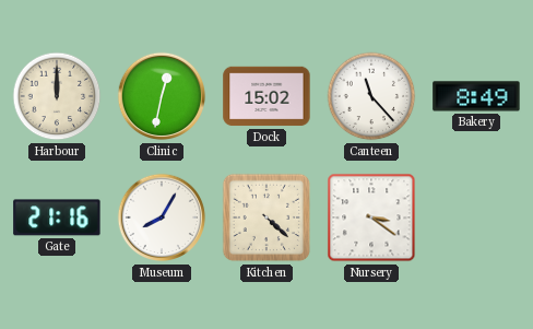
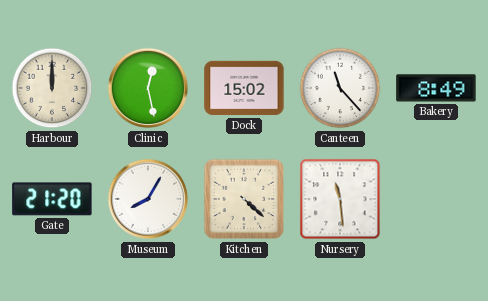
Clinic: 12:32 -> 12:28
Gate: 21:16 -> 21:20
Nursery: 3:21 -> 11:29
